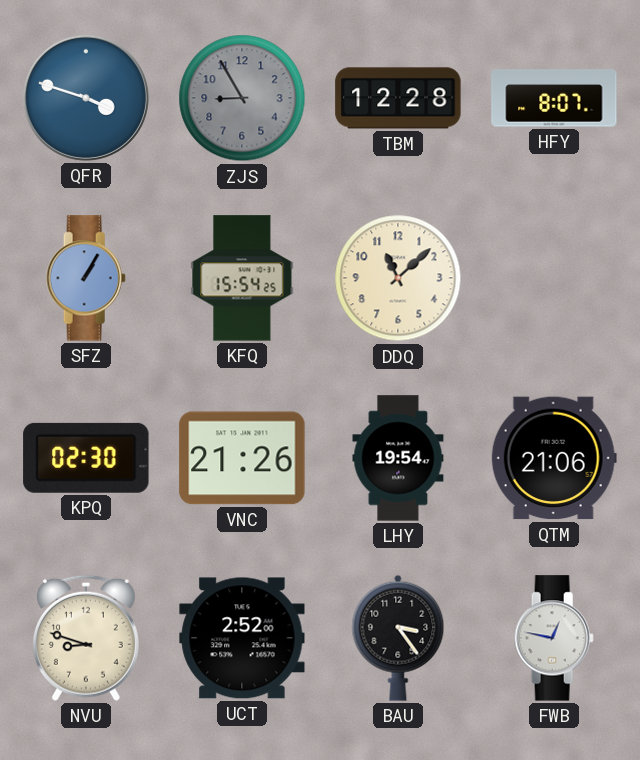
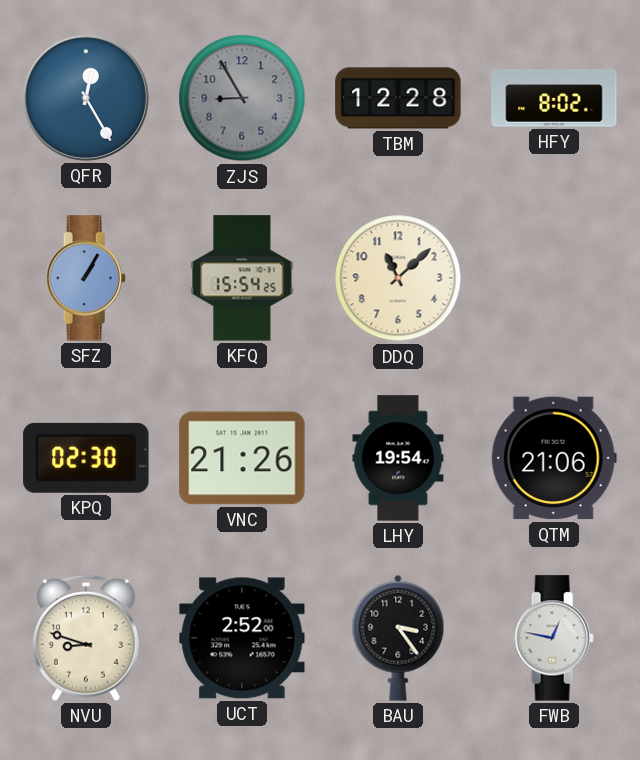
QFR: 3:48 -> 12:25
HFY: 8:07 -> 8:02
